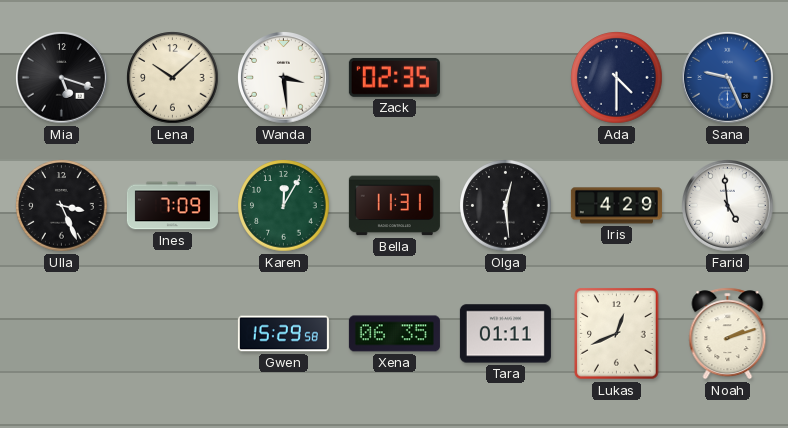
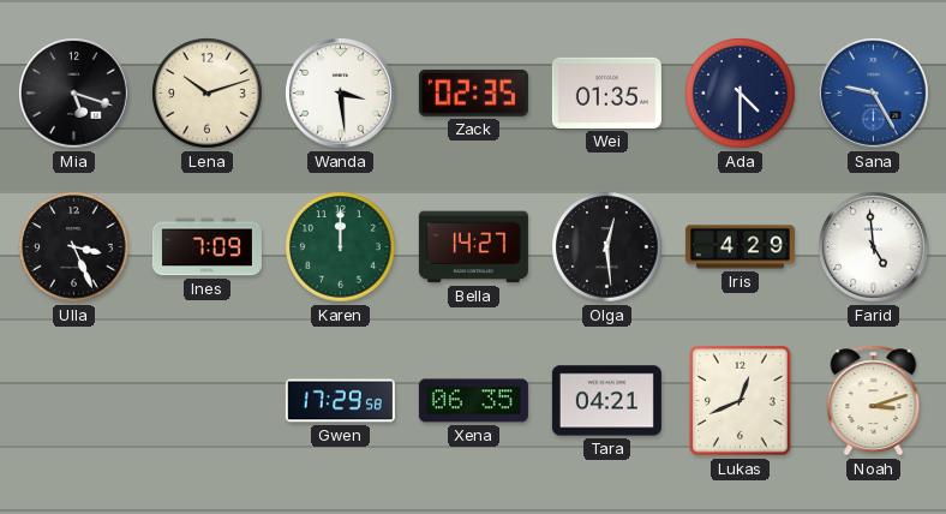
Lena: 10:08 -> 10:12
Wei: none -> 01:35
Sana: 9:26 -> 9:25
Karen: 12:05 -> 12:00
Bella: 11:31 -> 14:27
Gwen: 15:29 -> 17:29
Tara: 01:11 -> 04:21
Noah: 2:12 -> 3:12
